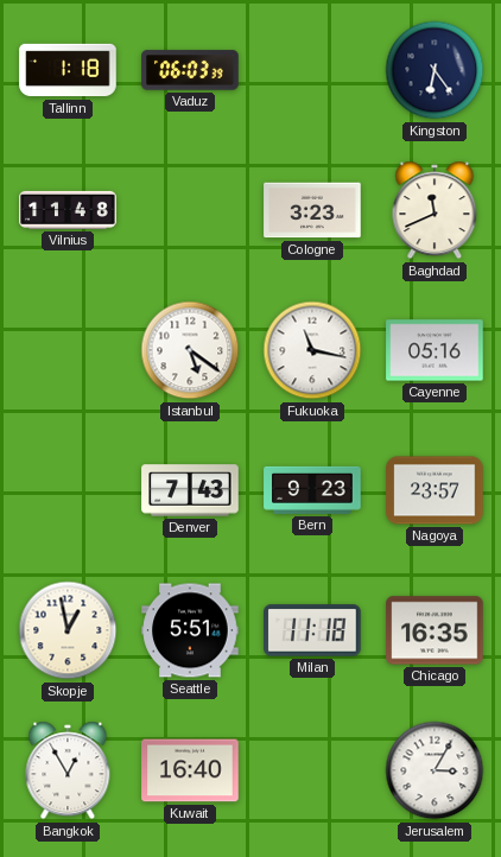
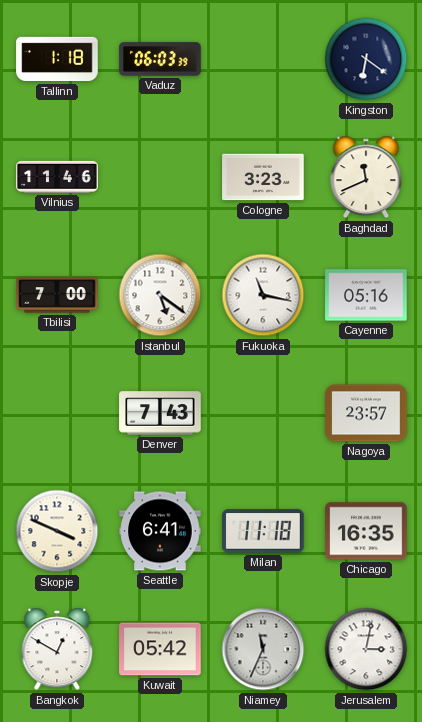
Kingston: 6:24 -> 6:21
Vilnius: 11:48 -> 11:46
Tbilisi: none -> 7:00
Bern: 9:23 -> none
Skopje: 12:58 -> 3:49
Seattle: 5:51 -> 6:41
Bangkok: 12:55 -> 12:50
Kuwait: 16:40 -> 05:42
Niamey: none -> 11:34
Jerusalem: 3:05 -> 3:02
